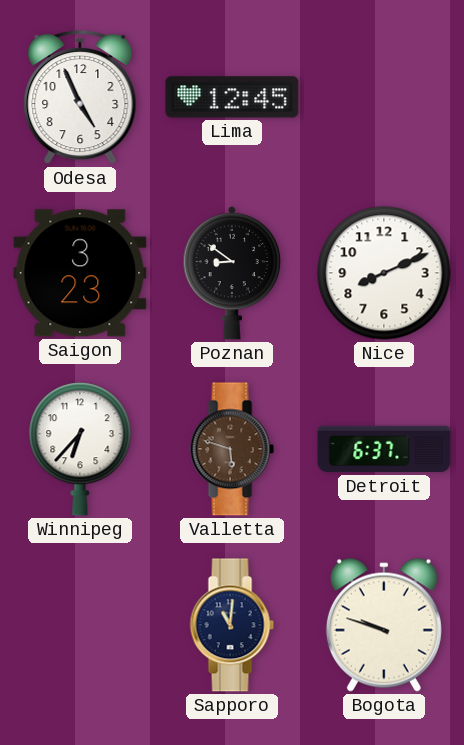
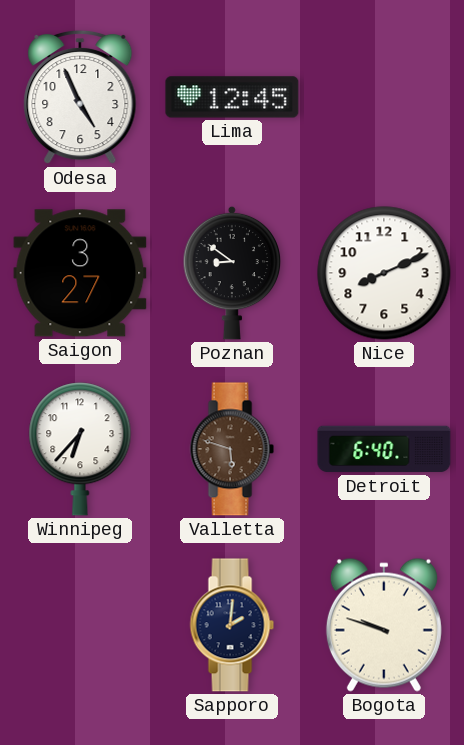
Saigon: 3:23 -> 3:27
Detroit: 6:37 -> 6:40
Sapporo: 11:01 -> 2:01
